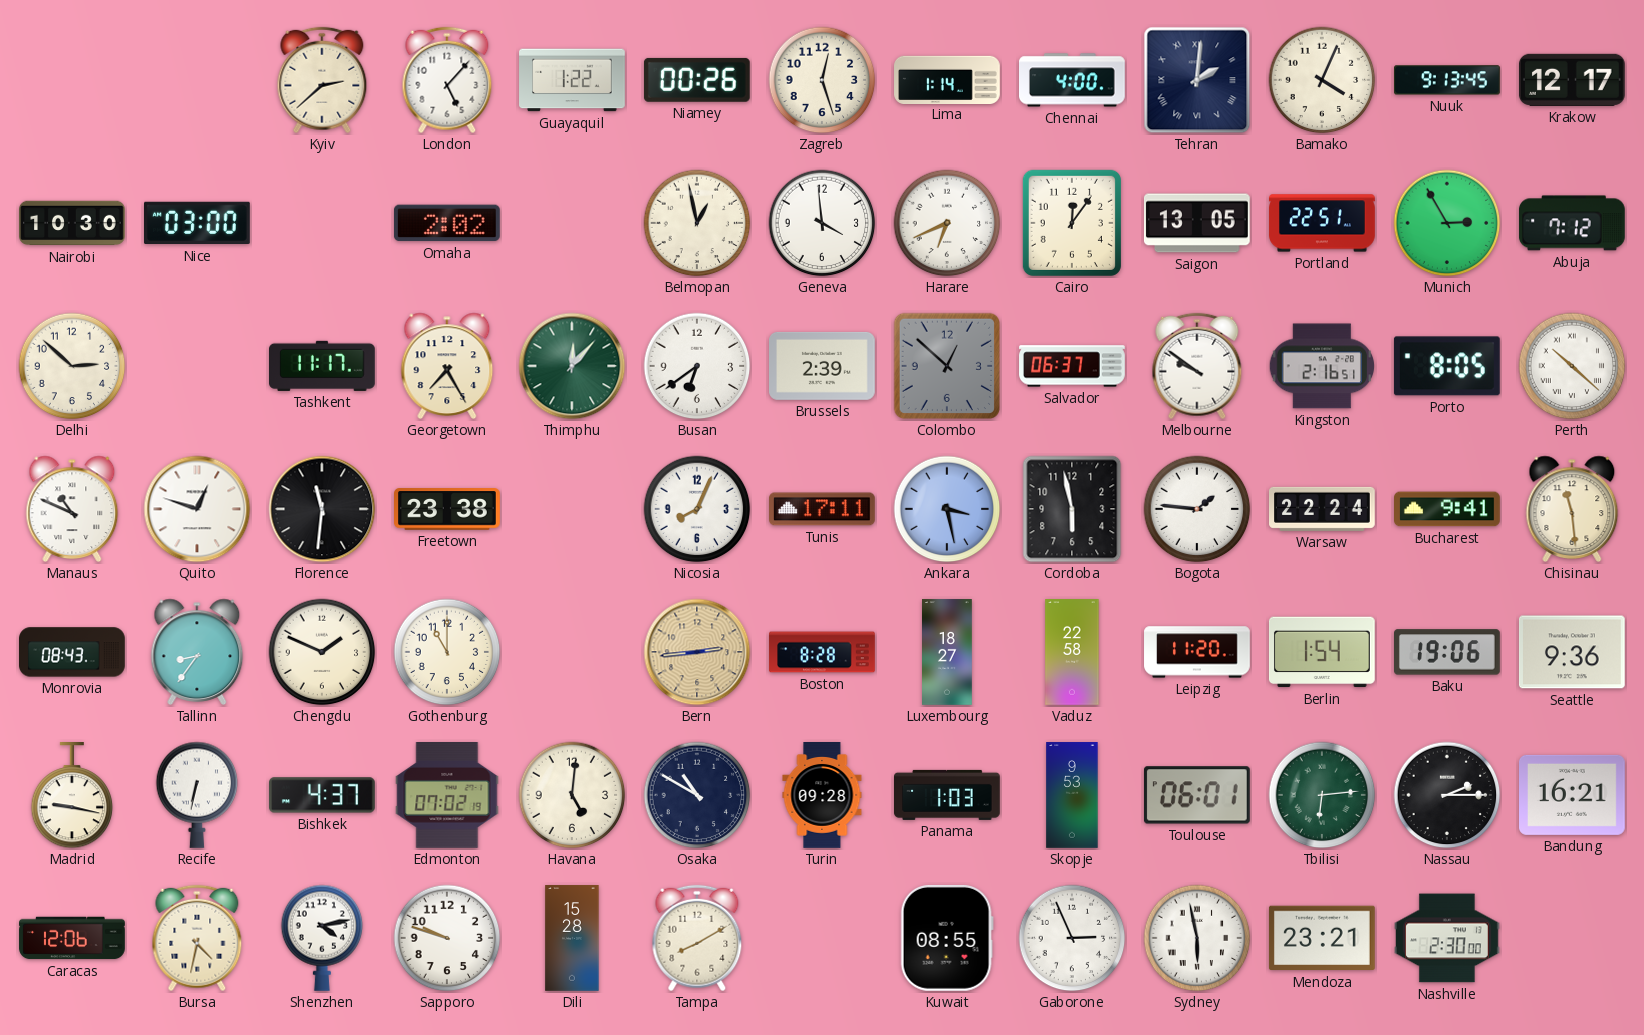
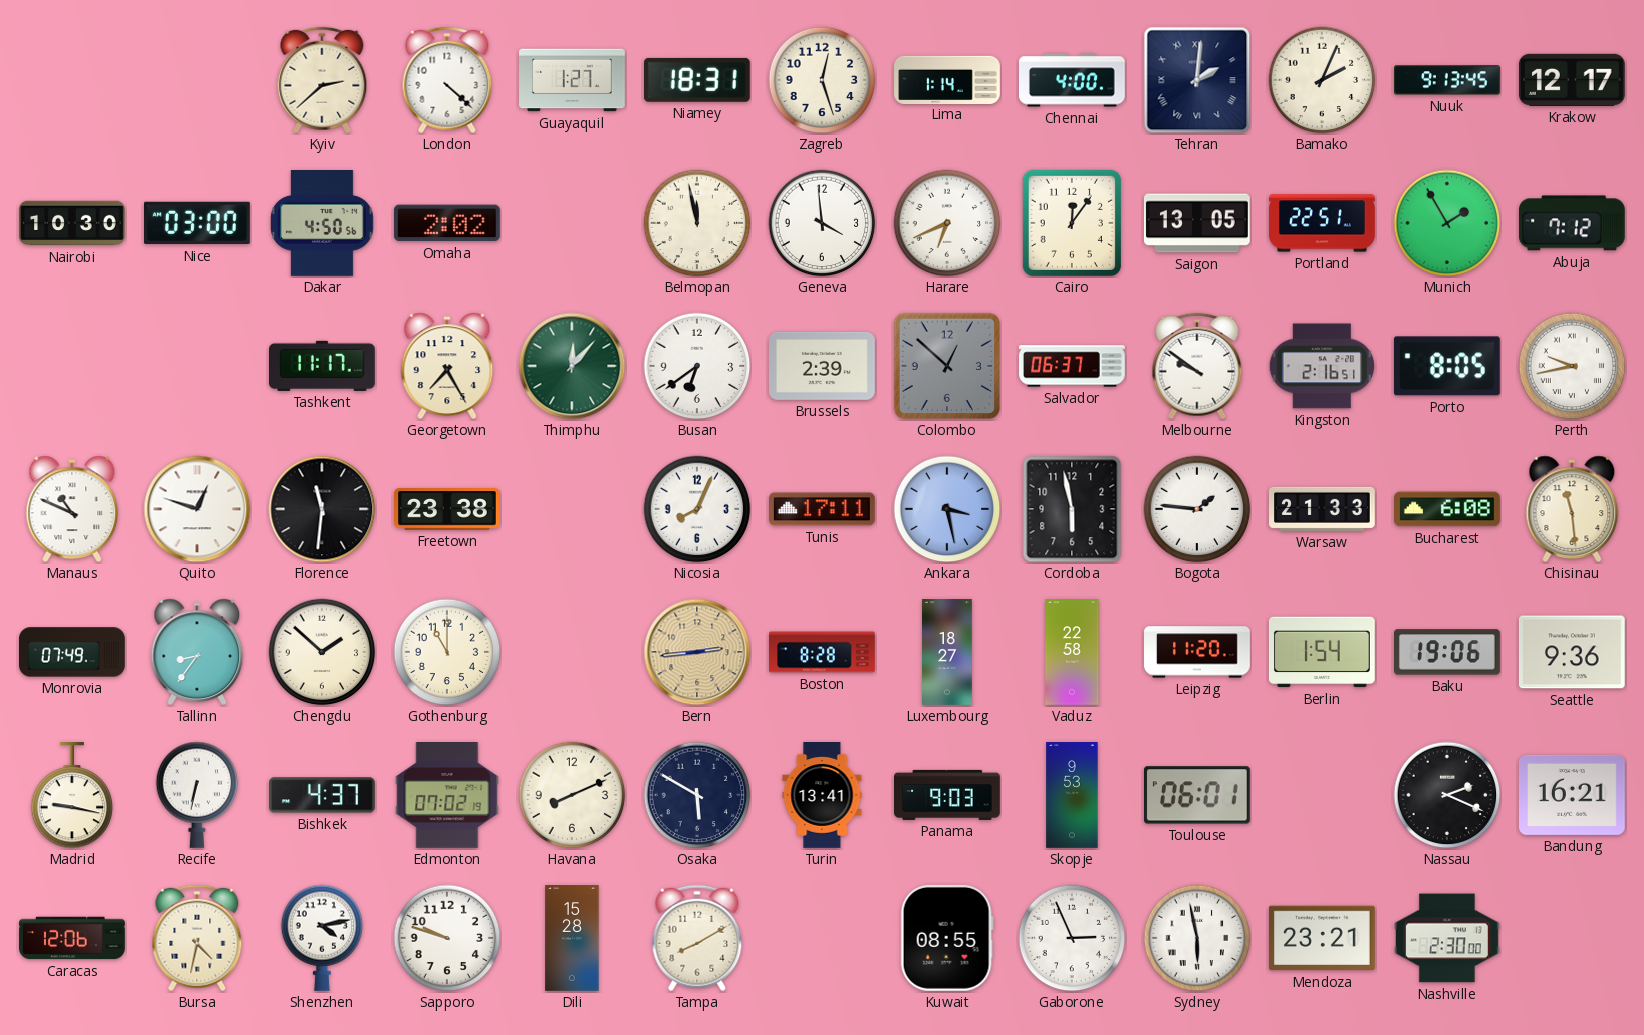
London: 5:07 -> 4:22
Guayaquil: 1:22 -> 1:27
Niamey: 00:26 -> 18:31
Bamako: 4:04 -> 2:04
Dakar: none -> 4:50
Belmopan: 12:58 -> 11:58
Munich: 2:55 -> 1:55
Delhi: 2:52 -> none
Perth: 10:22 -> 9:43
Warsaw: 22:24 -> 21:33
Bucharest: 9:41 -> 6:08
Monrovia: 08:43 -> 07:49
Chengdu: 1:49 -> 1:52
Havana: 5:01 -> 8:11
Osaka: 10:50 -> 5:50
Turin: 09:28 -> 13:41
Panama: 1:03 -> 9:03
Tbilisi: 6:14 -> none
Nassau: 2:15 -> 2:19
